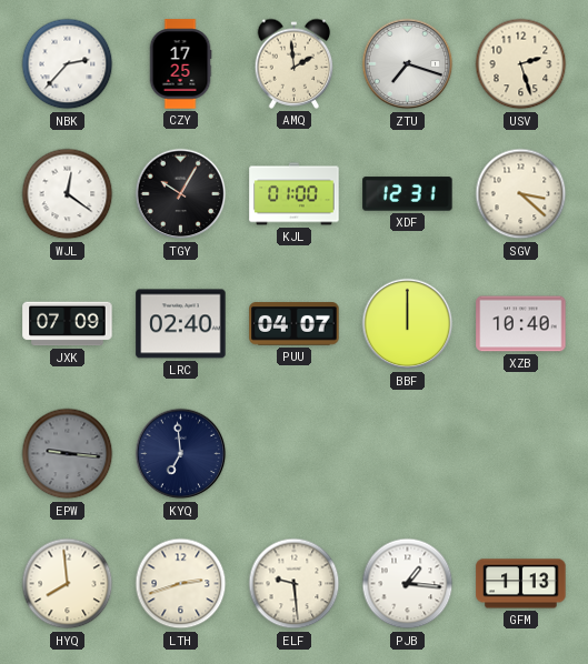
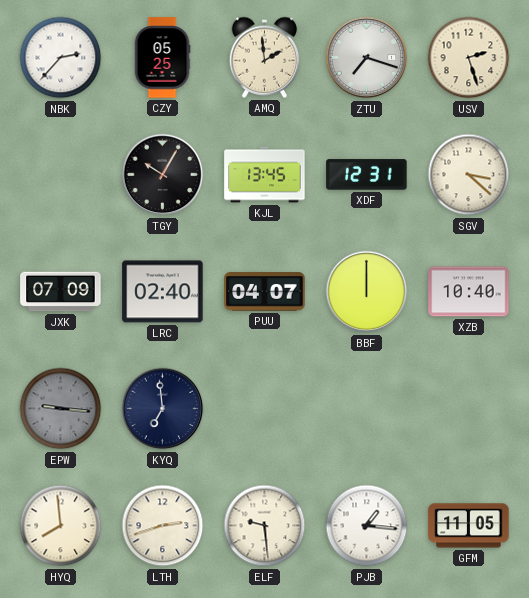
CZY: 17:25 -> 05:25
WJL: 12:21 -> none
KJL: 01:00 -> 13:45
GFM: 1:13 -> 11:05
